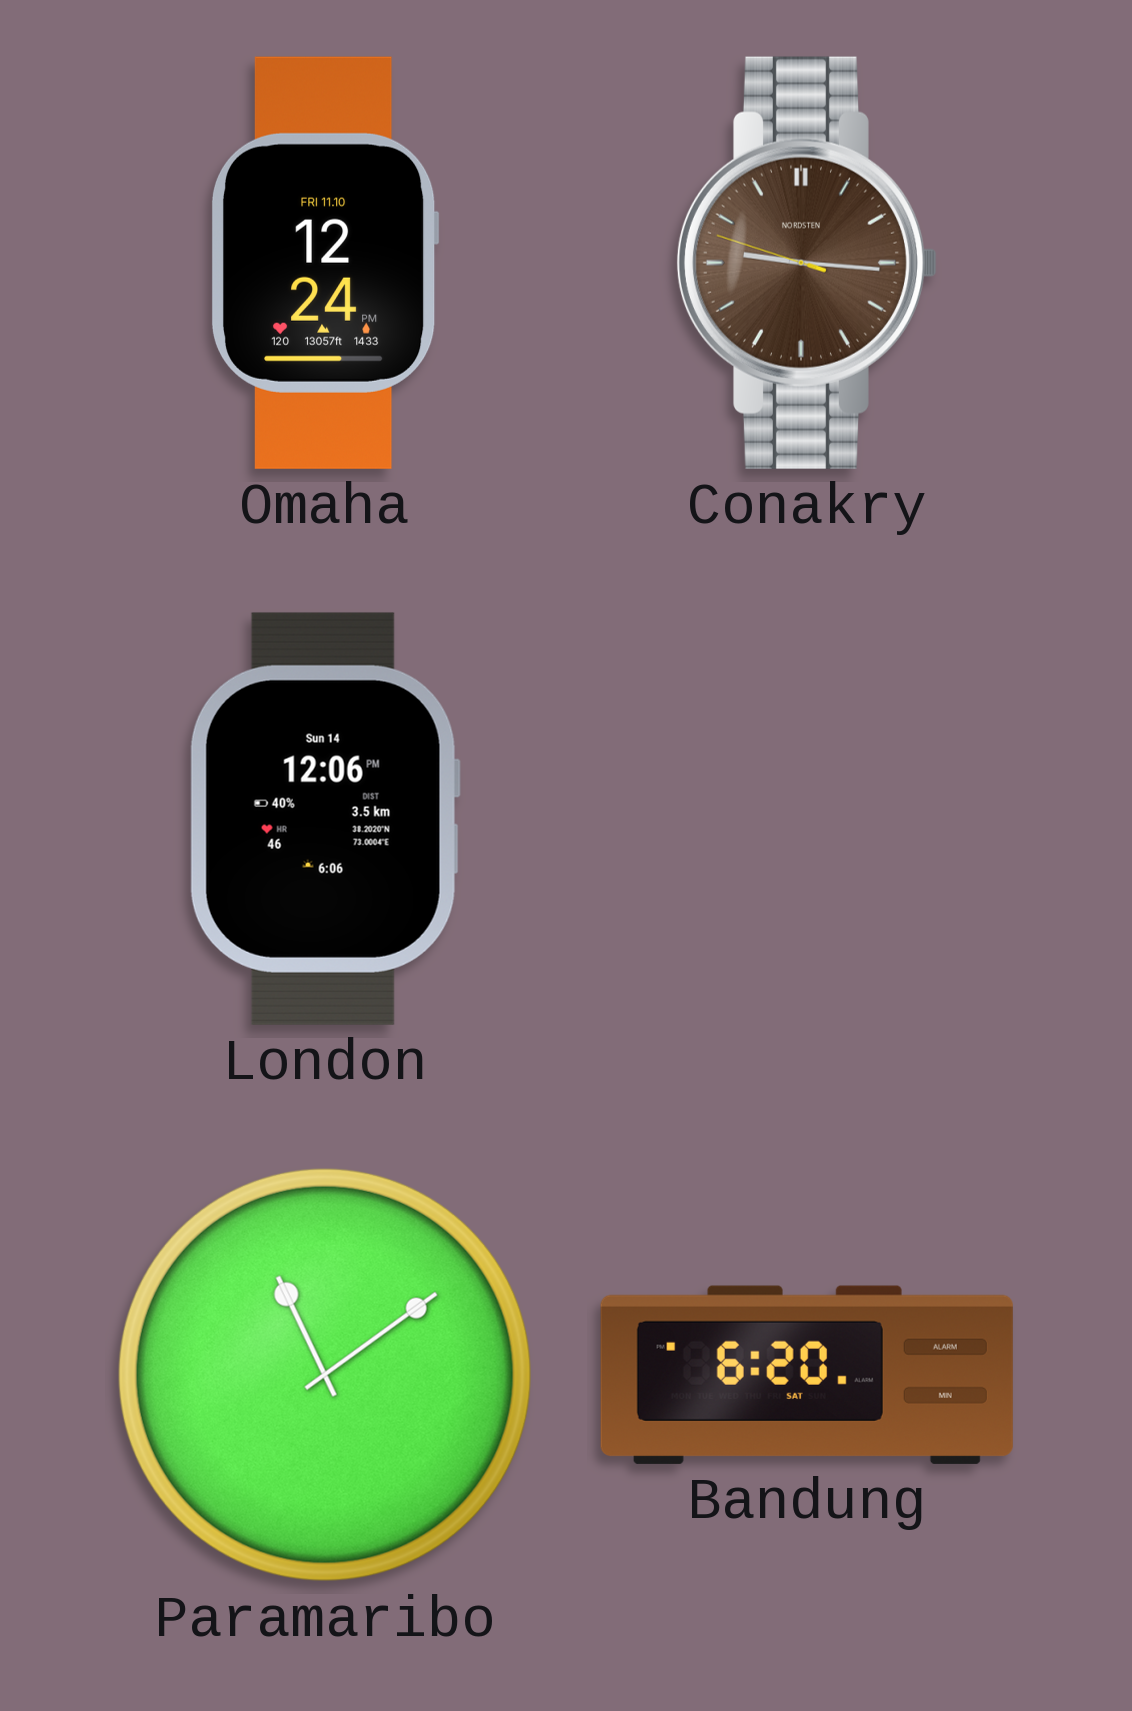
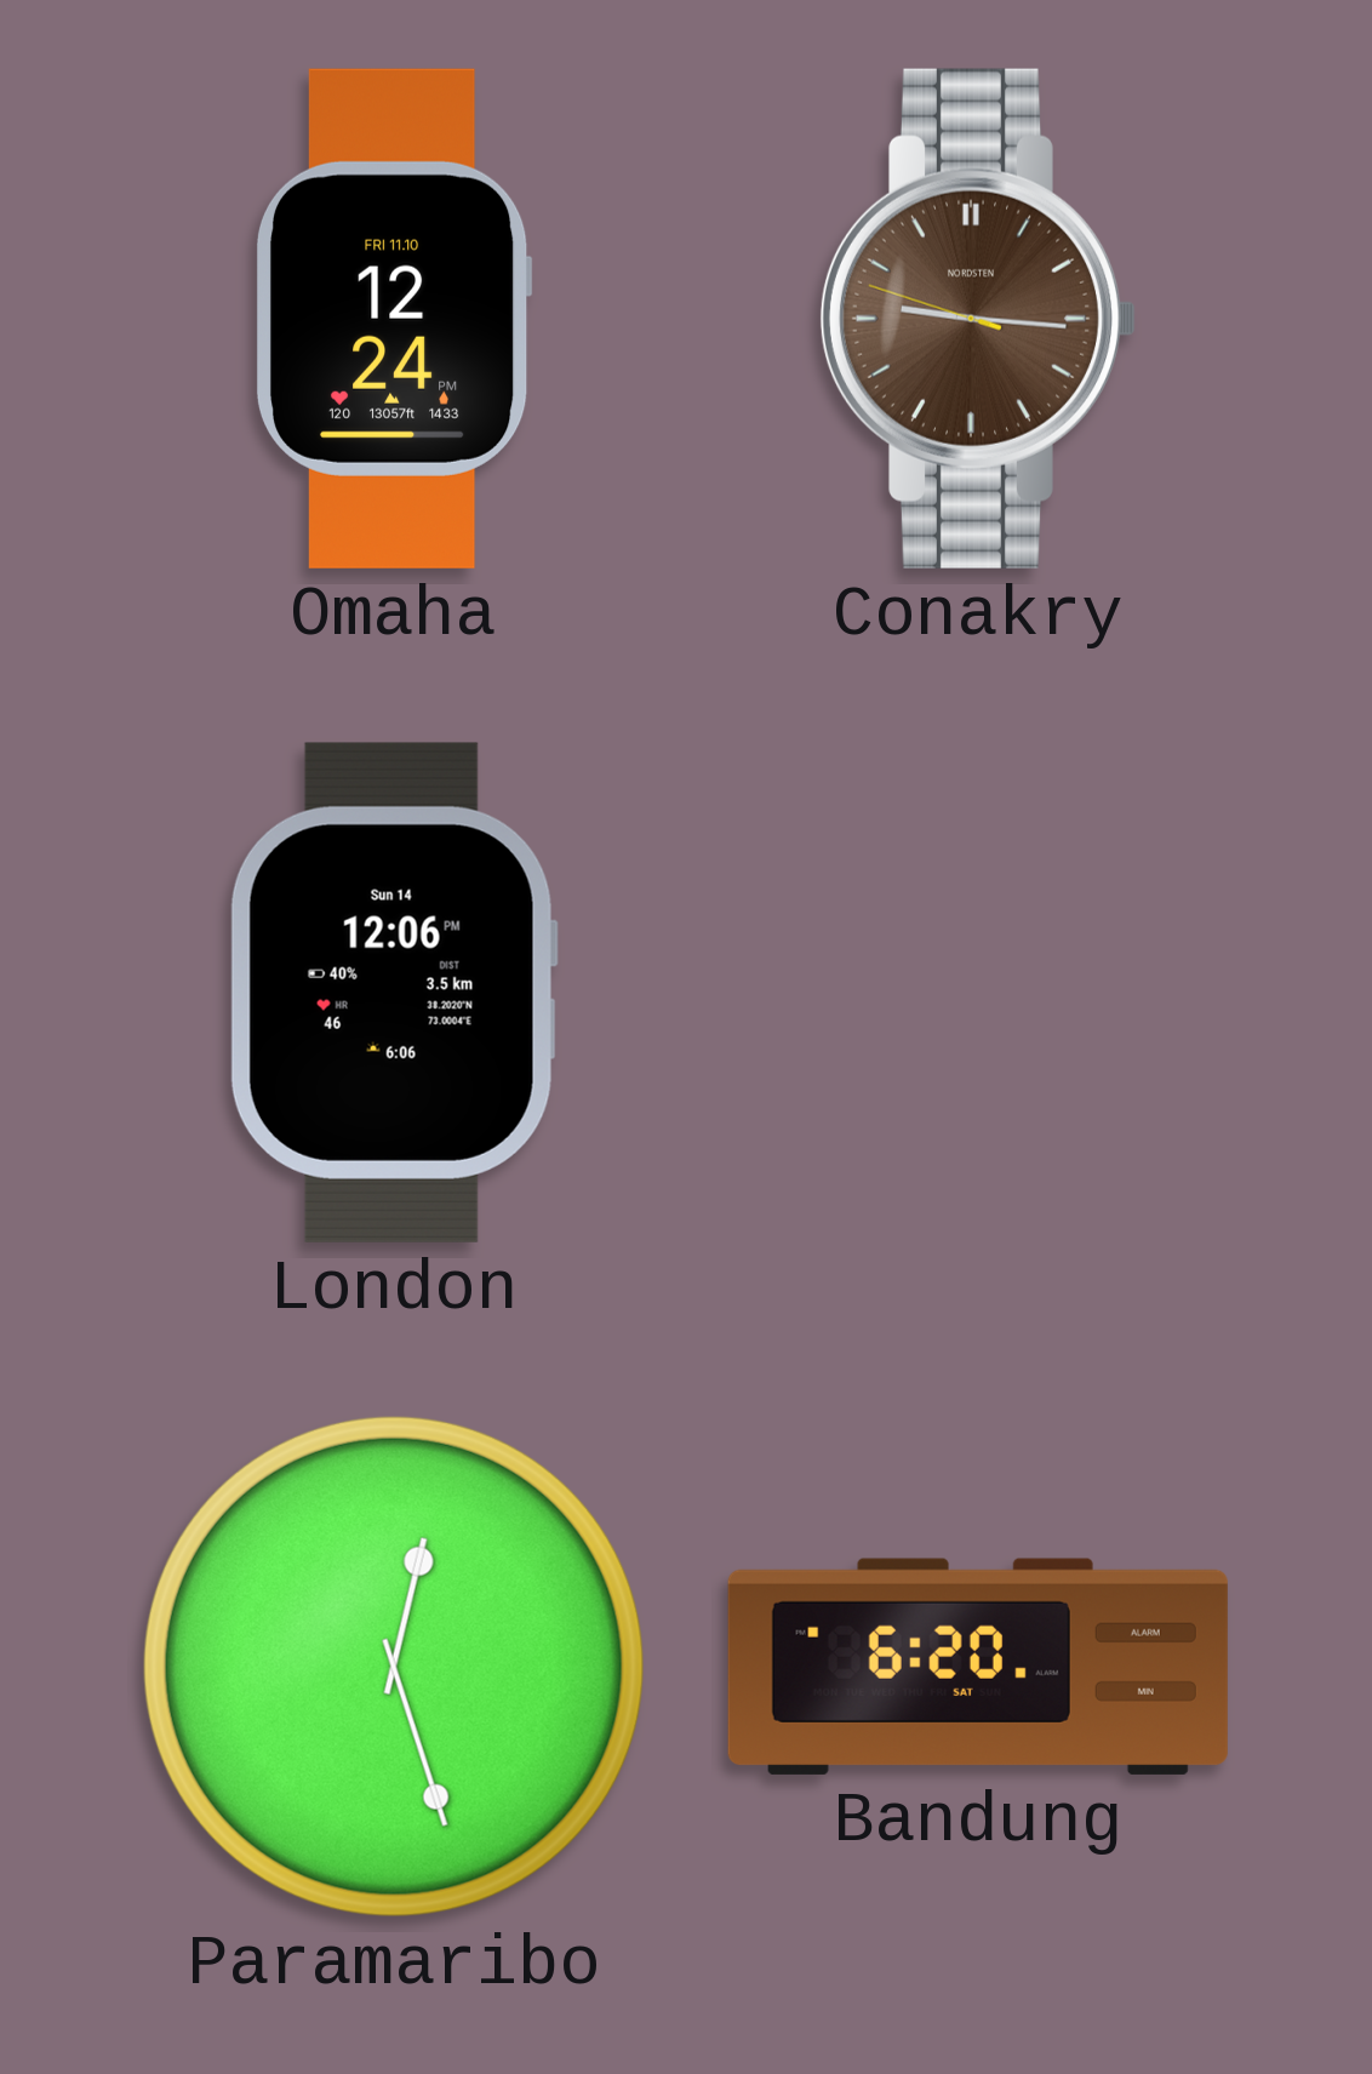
Paramaribo: 11:09 -> 12:27
